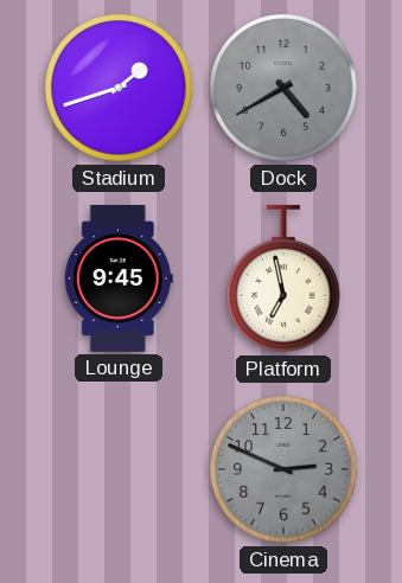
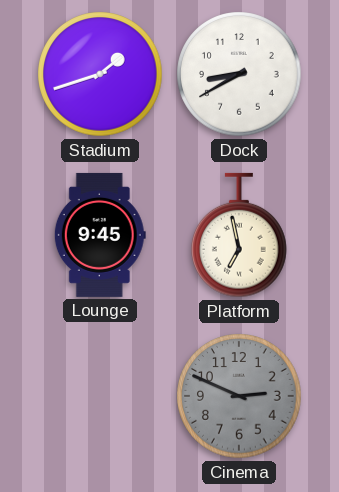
Dock: 4:40 -> 8:40
Dock dial: grey -> white
